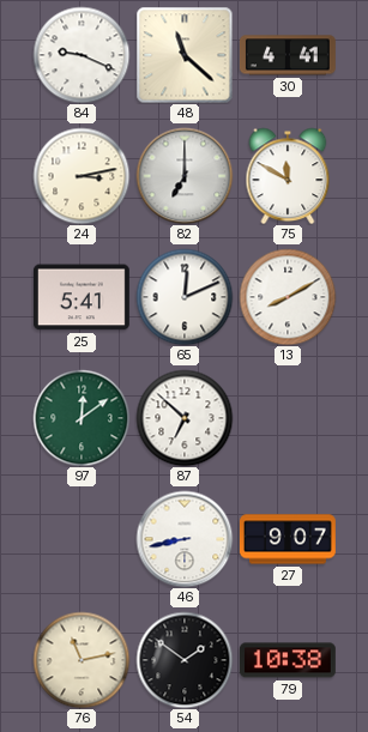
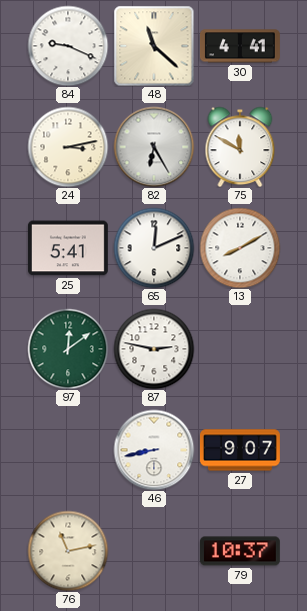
82: 7:00 -> 6:25
87: 6:52 -> 2:47
54: 1:51 -> none
79: 10:38 -> 10:37
